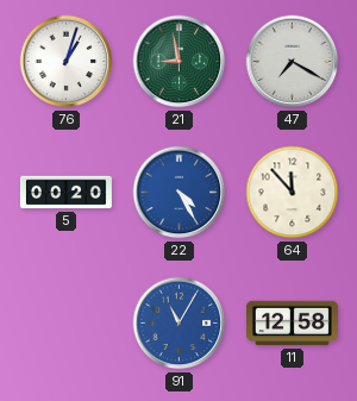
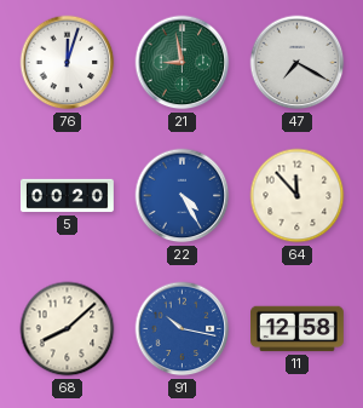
76: 1:03 -> 12:03
68: none -> 8:08
91: 11:05 -> 10:17
